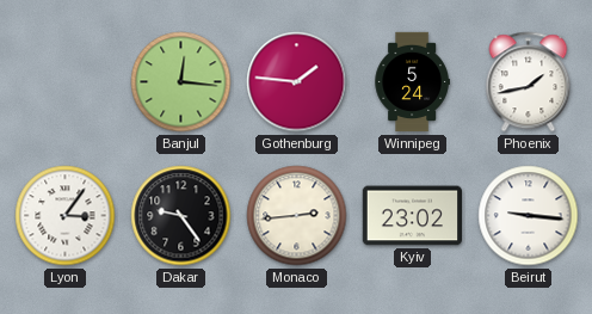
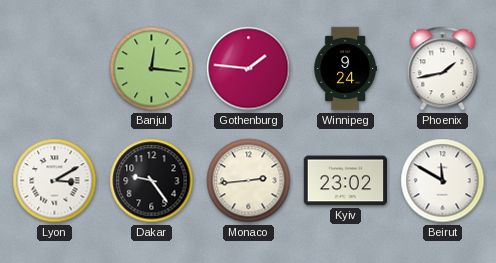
Winnipeg: 5:24 -> 9:24
Lyon: 3:06 -> 3:10
Beirut: 9:16 -> 11:50
